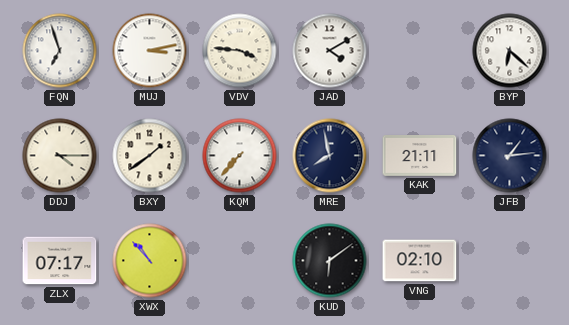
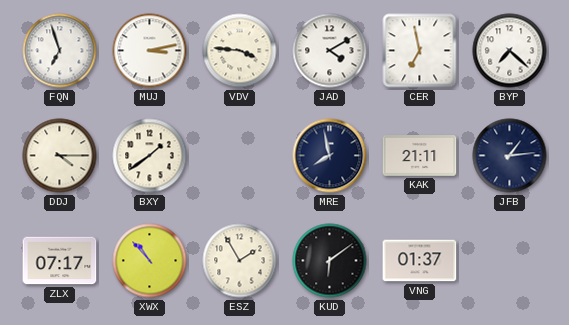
CER: none -> 6:58
BYP: 6:22 -> 7:22
KQM: 7:37 -> none
ESZ: none -> 1:55
VNG: 02:10 -> 01:37
